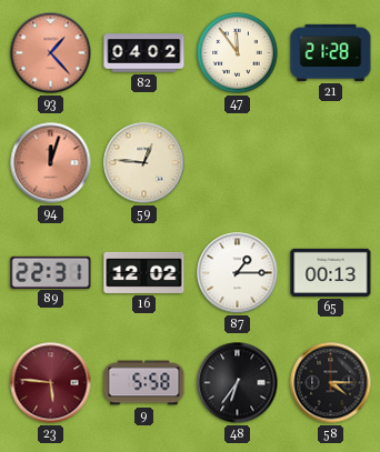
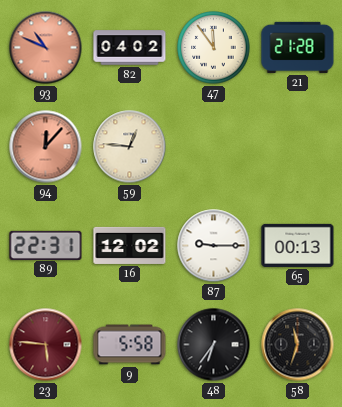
93: 1:23 -> 10:49
94: 12:03 -> 12:07
87: 1:15 -> 9:15
58: 4:15 -> 11:33
